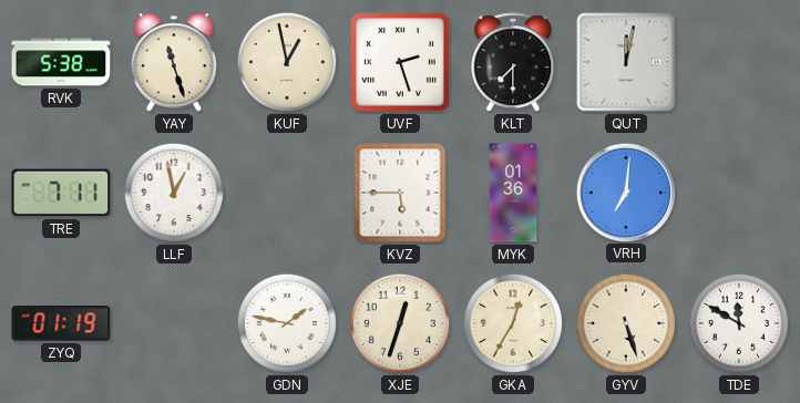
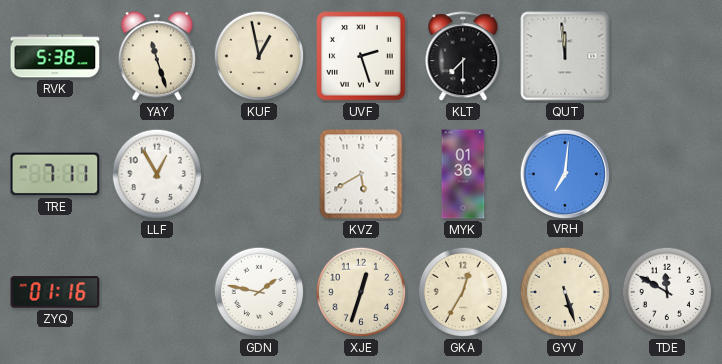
QUT: 12:02 -> 11:59
LLF: 12:58 -> 12:55
KVZ: 5:45 -> 5:40
ZYQ: 01:19 -> 01:16
